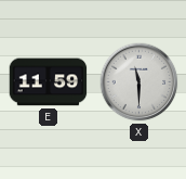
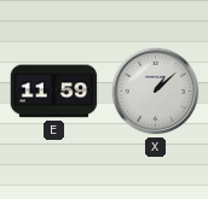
X: 11:30 -> 1:08
